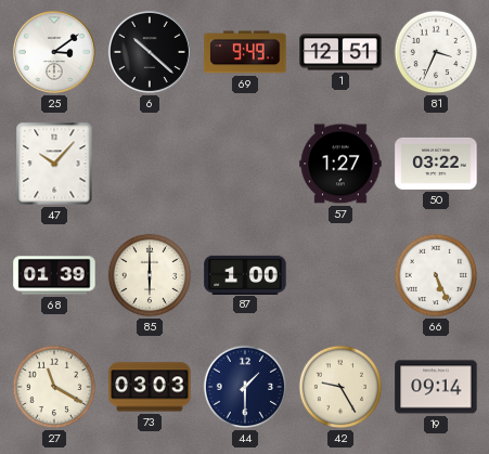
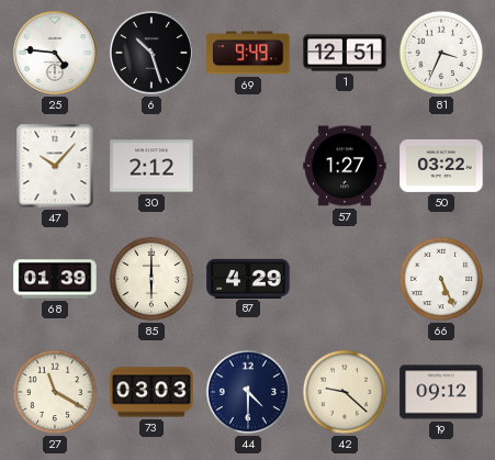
25: 3:09 -> 4:46
6: 10:22 -> 10:27
30: none -> 2:12
87: 1:00 -> 4:29
44: 1:30 -> 4:30
42: 9:25 -> 9:22
19: 09:14 -> 09:12
